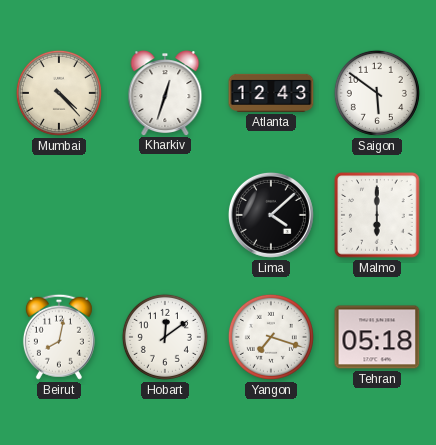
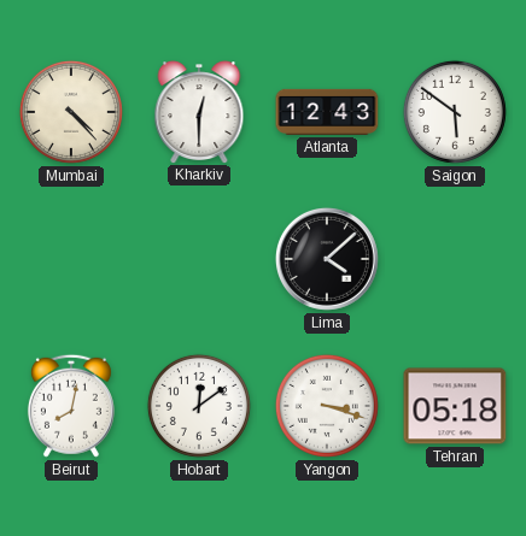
Kharkiv: 12:33 -> 12:30
Malmo: 6:00 -> none
Yangon: 7:18 -> 3:18
